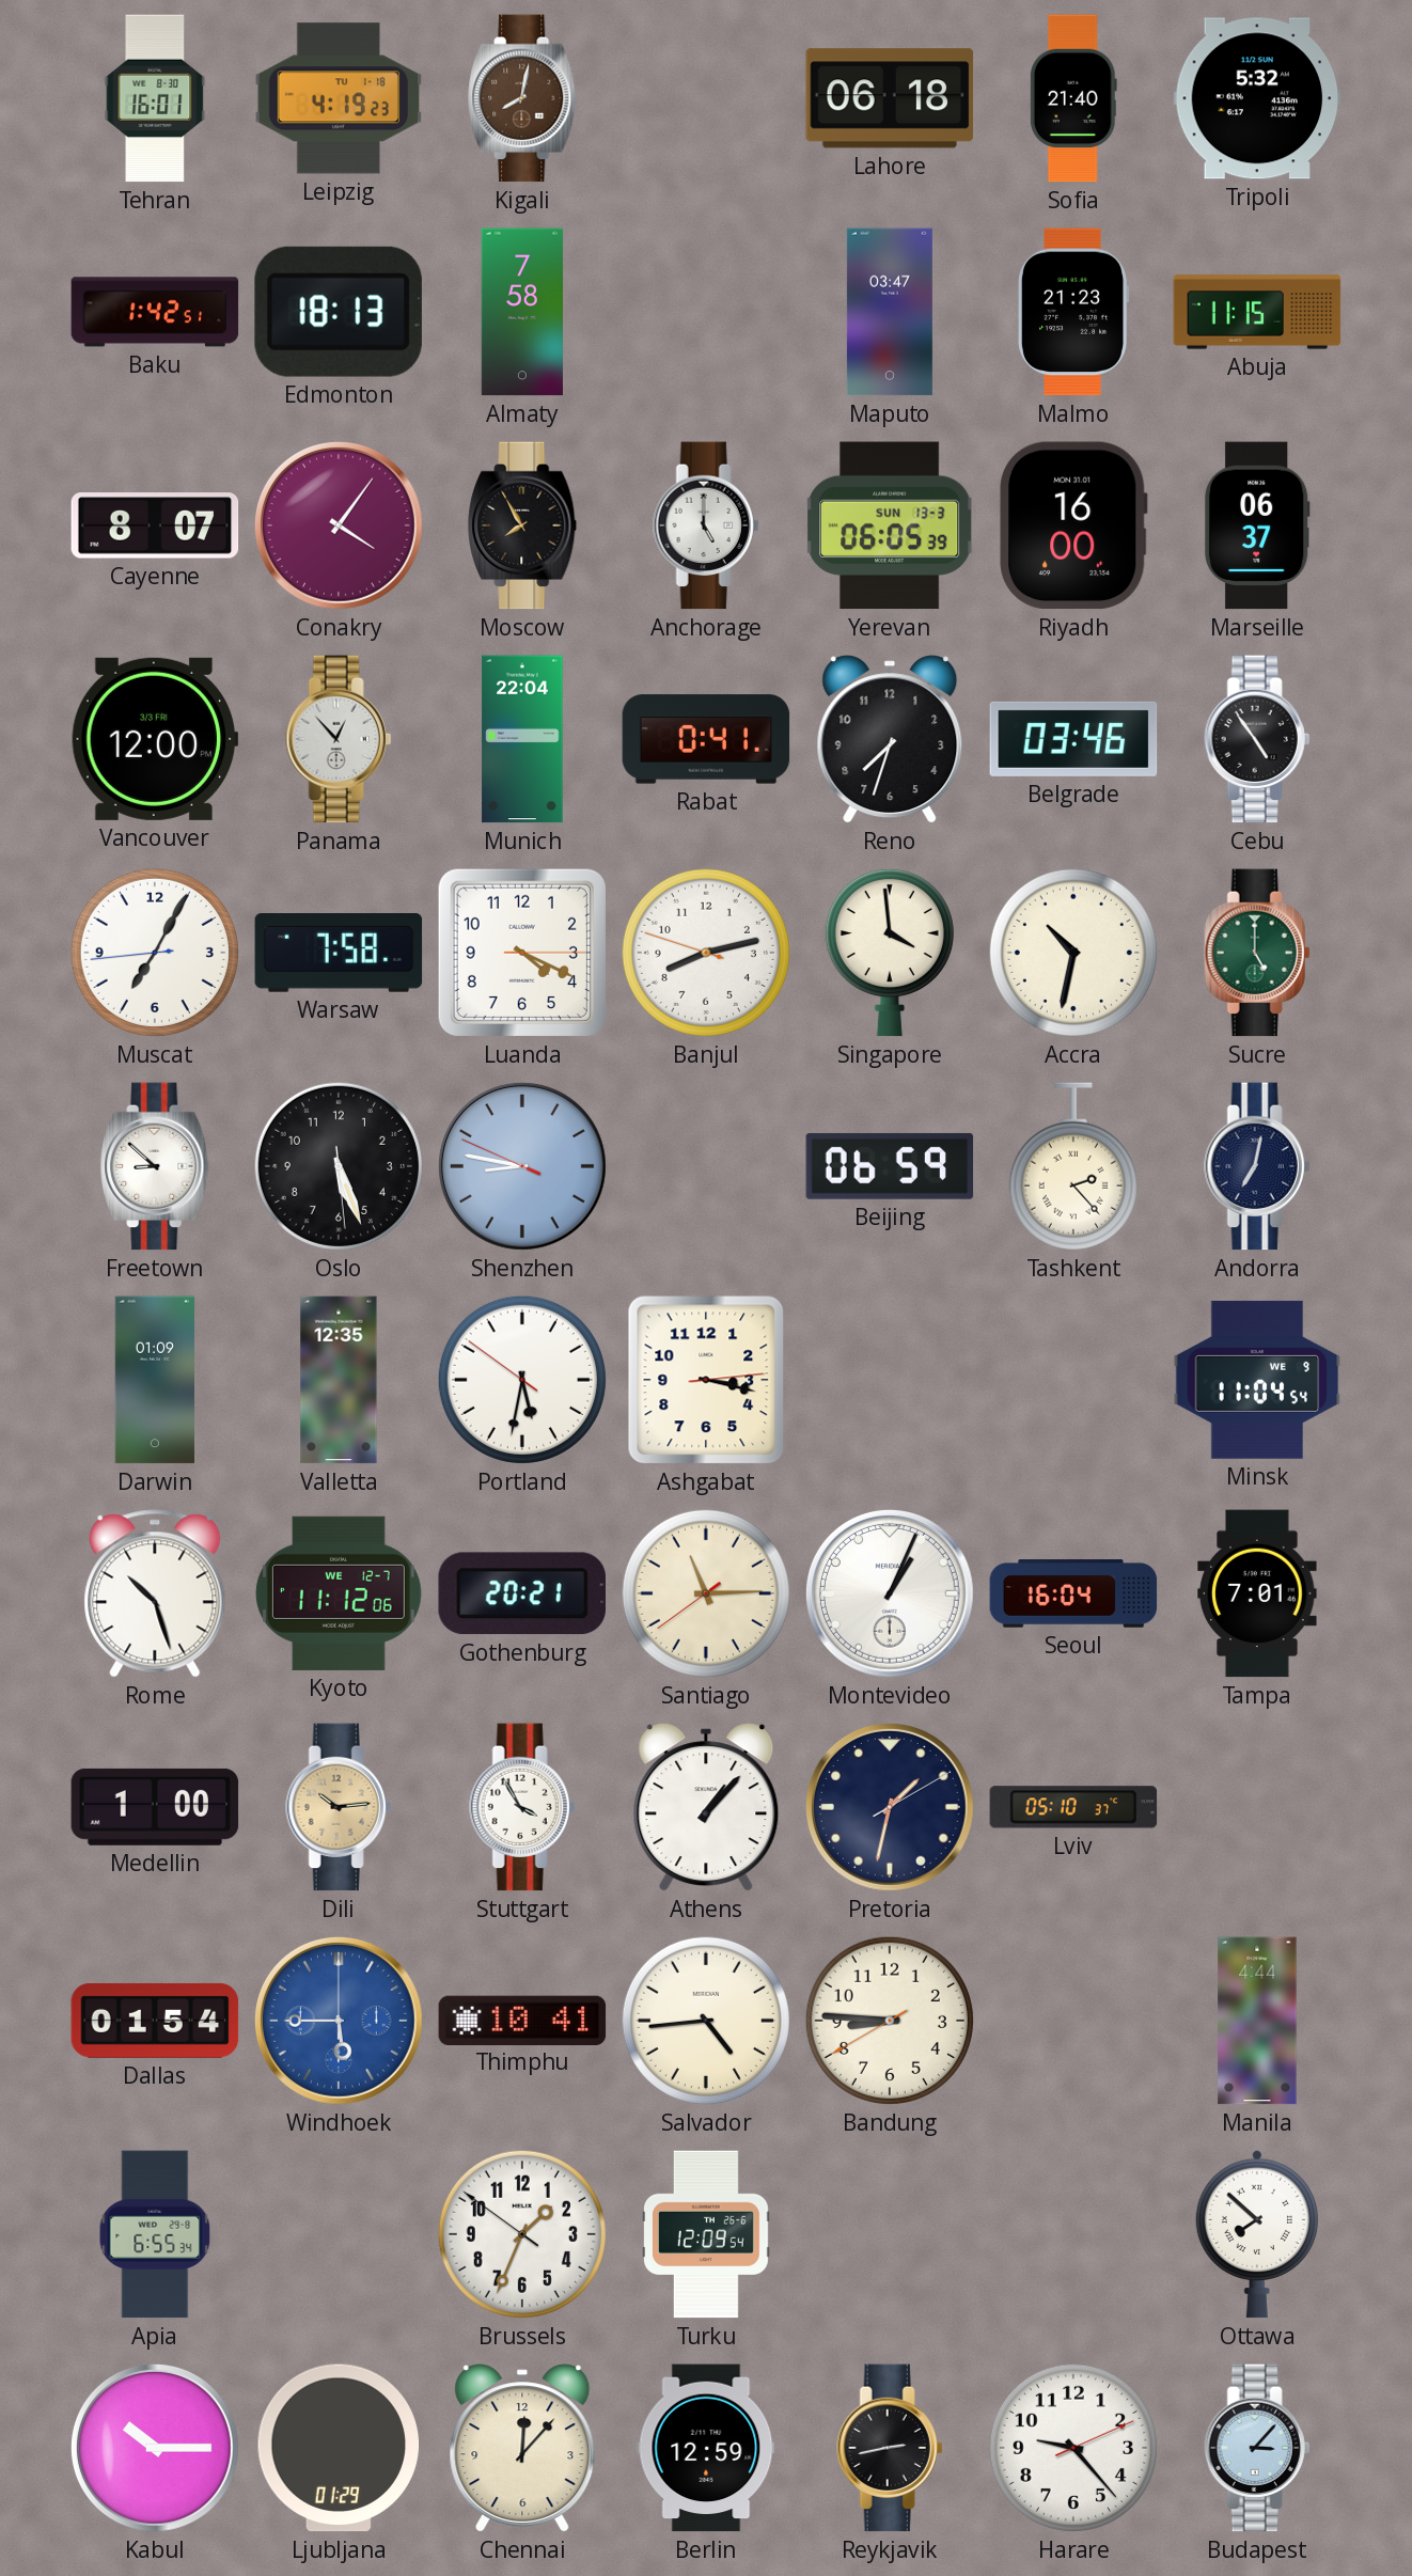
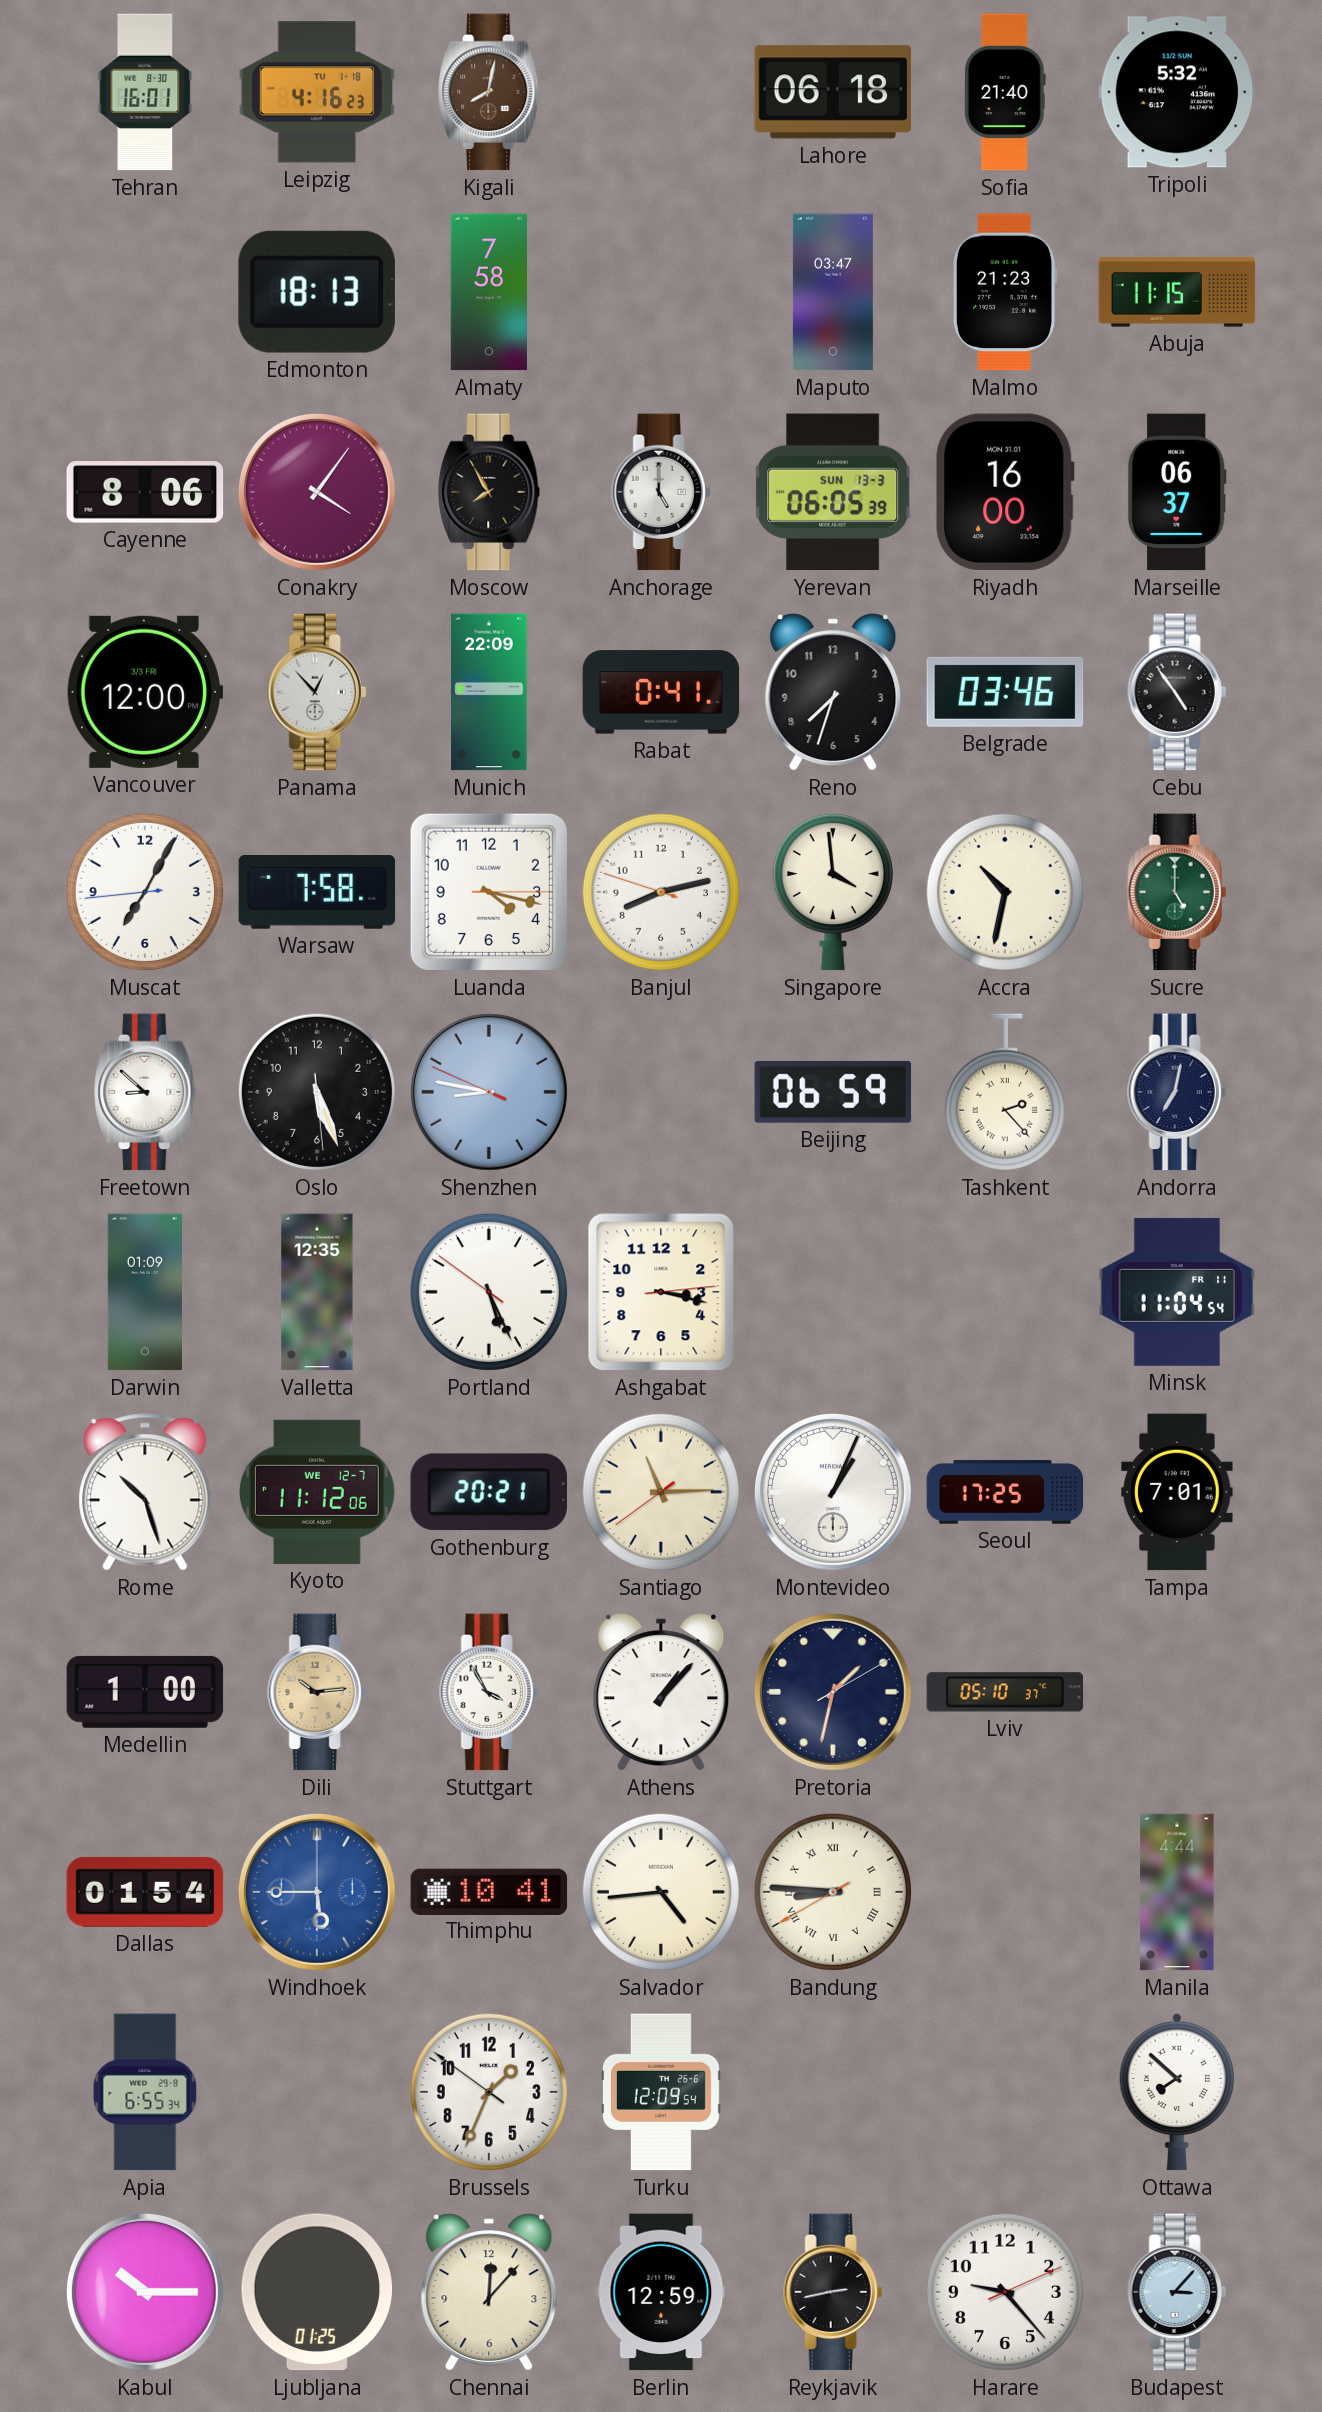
Leipzig: 4:19 -> 4:16
Baku: 1:42 -> none
Cayenne: 8:07 -> 8:06
Munich: 22:04 -> 22:09
Luanda: 4:19 -> 4:17
Portland: 5:31 -> 5:25
Minsk date: WE 9 -> FR 11
Seoul: 16:04 -> 17:25
Bandung numerals: Arabic -> Roman
Ljubljana: 01:29 -> 01:25
